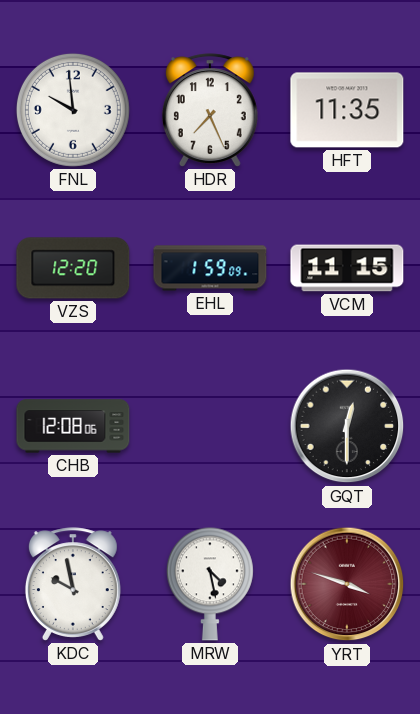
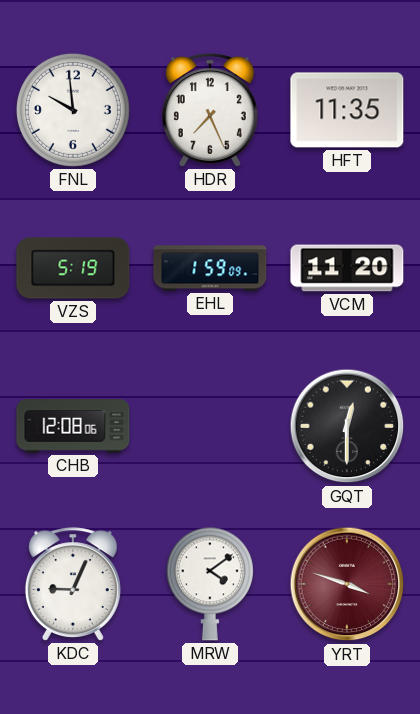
VZS: 12:20 -> 5:19
VCM: 11:15 -> 11:20
KDC: 9:58 -> 9:04
MRW: 4:28 -> 4:09
